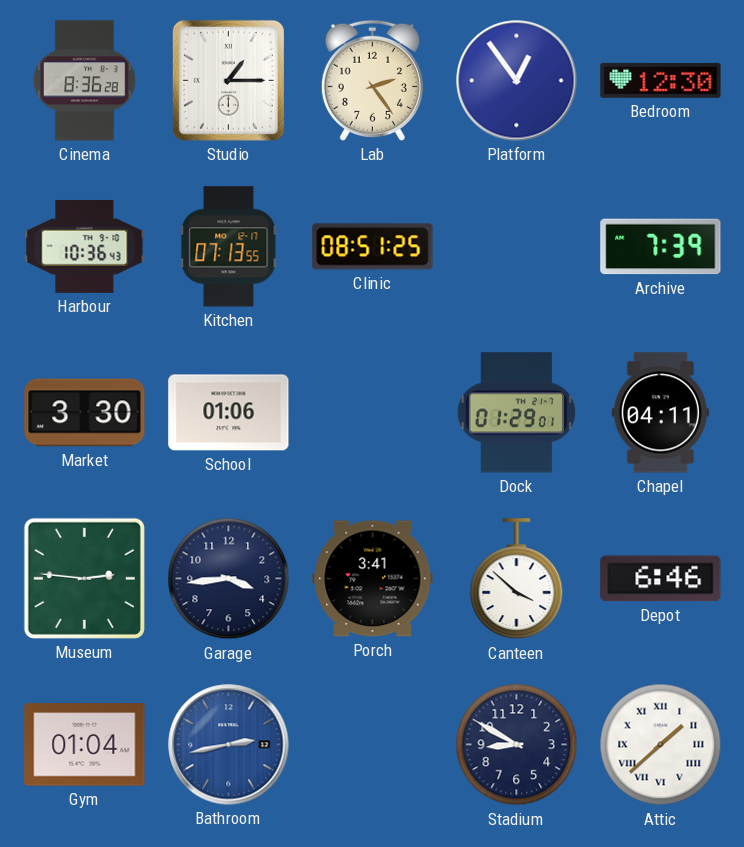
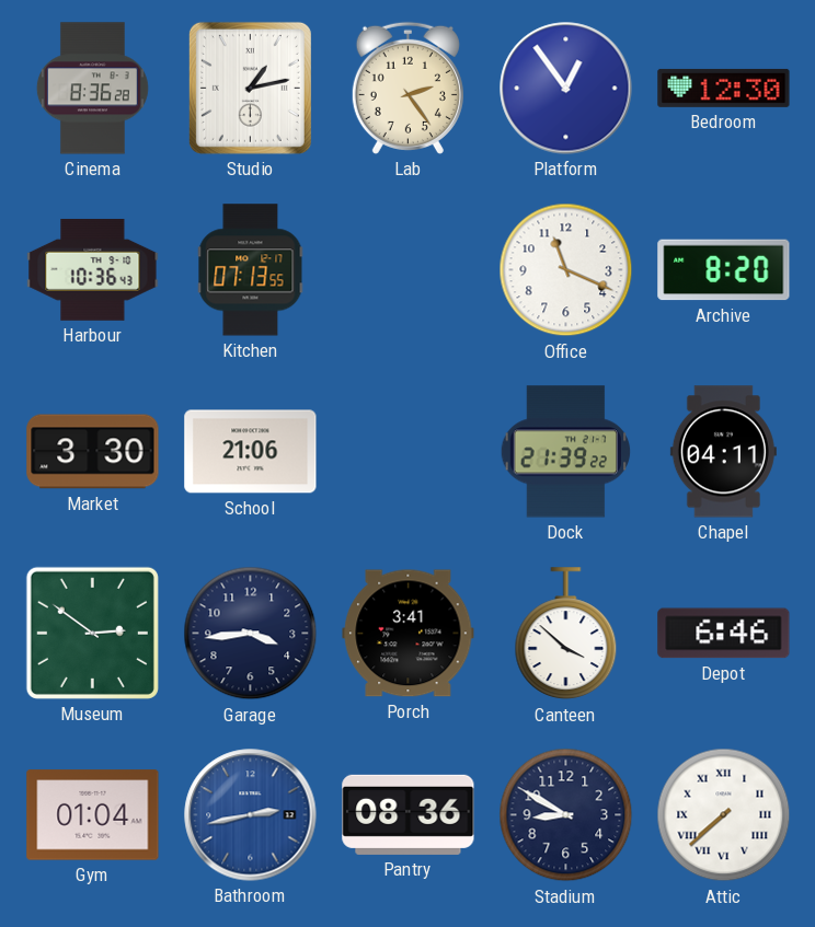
Studio: 1:15 -> 1:13
Clinic: 08:51 -> none
Office: none -> 11:19
Archive: 7:39 -> 8:20
School: 01:06 -> 21:06
Dock: 01:29 -> 21:39
Museum: 2:46 -> 2:51
Pantry: none -> 08:36
Attic: 1:38 -> 7:38
